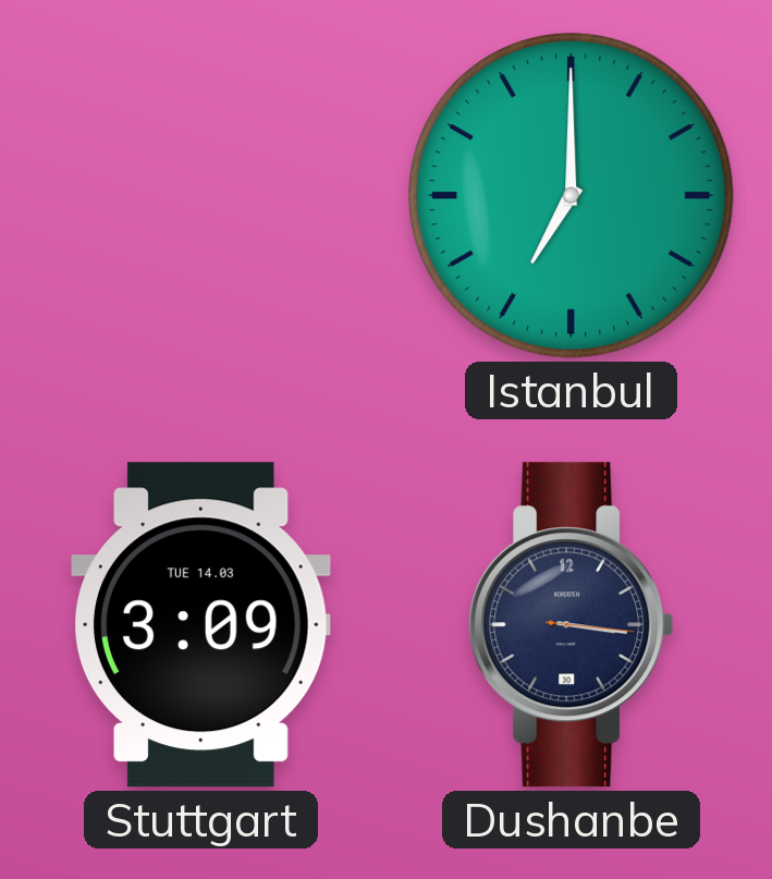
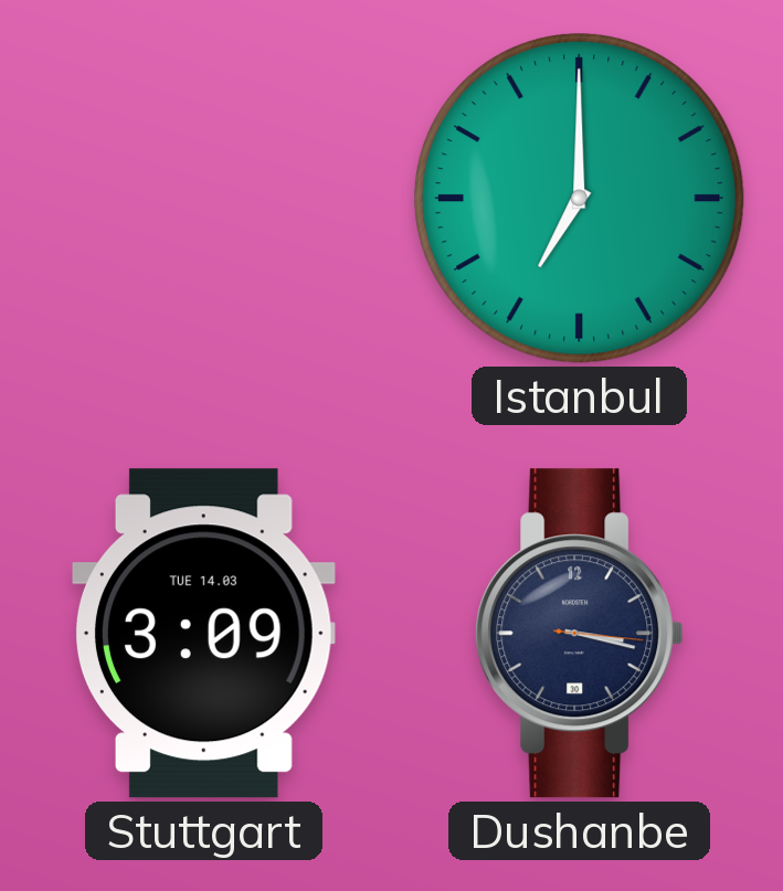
Dushanbe: 3:16 -> 3:17
